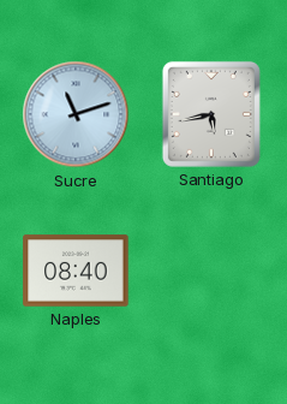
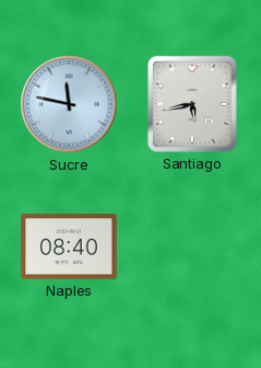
Sucre: 11:12 -> 11:47
